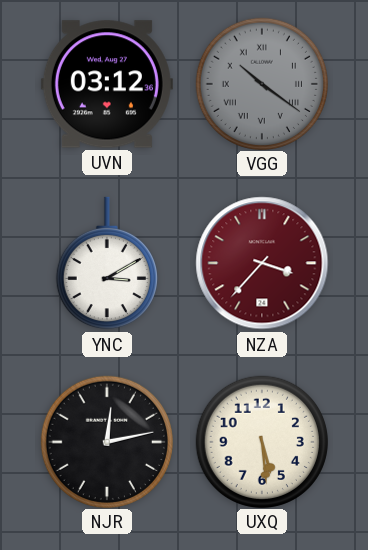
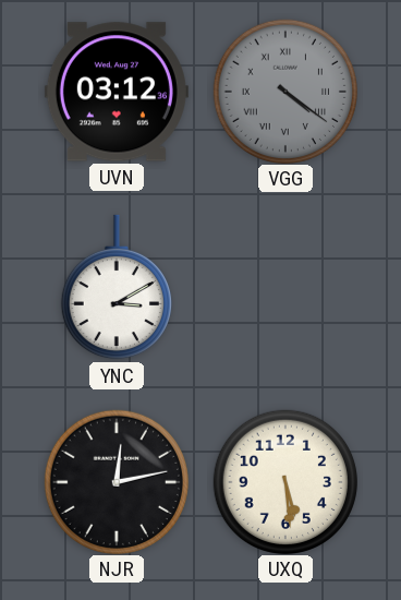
VGG: 10:21 -> 4:21
NZA: 3:37 -> none
